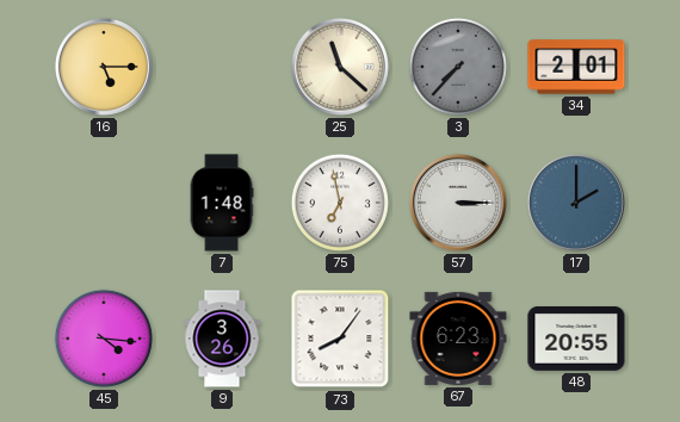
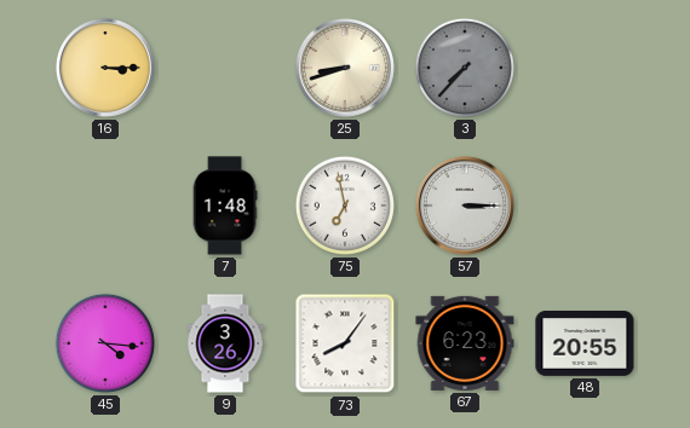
16: 5:15 -> 3:15
25: 11:22 -> 8:42
34: 2:01 -> none
17: 2:00 -> none
